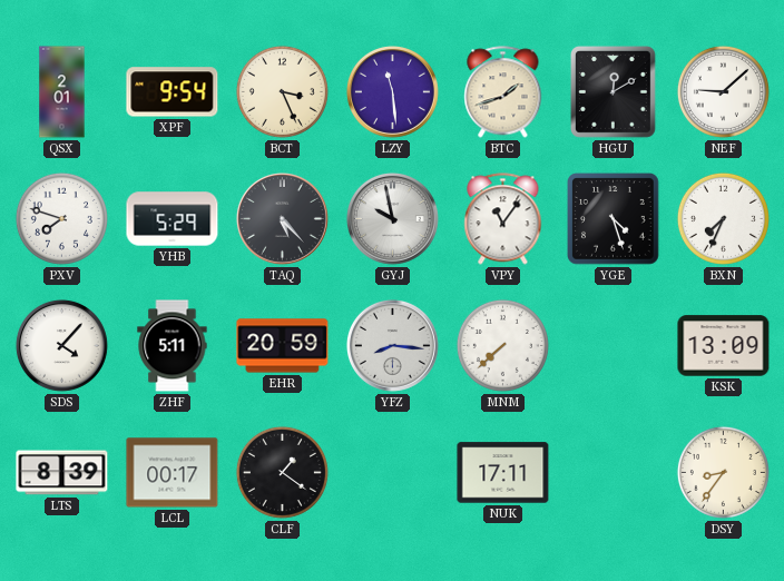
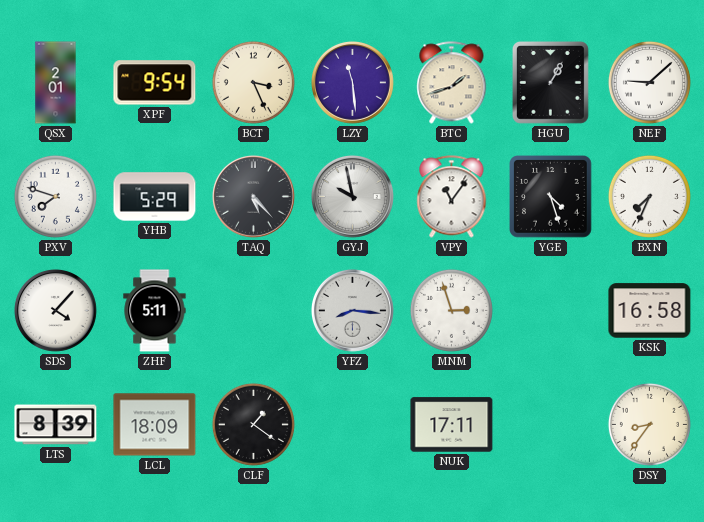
HGU: 12:10 -> 1:05
EHR: 20:59 -> none
MNM: 7:38 -> 2:57
KSK: 13:09 -> 16:58
LCL: 00:17 -> 18:09
